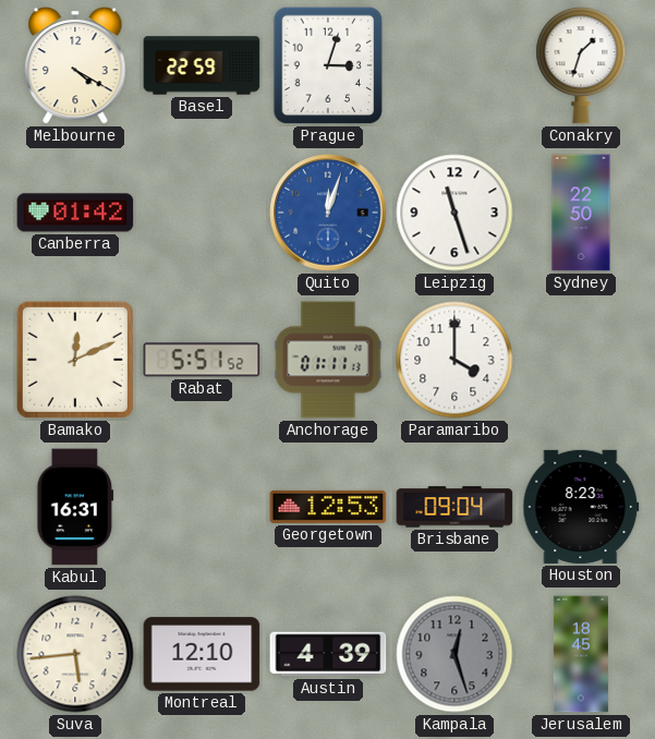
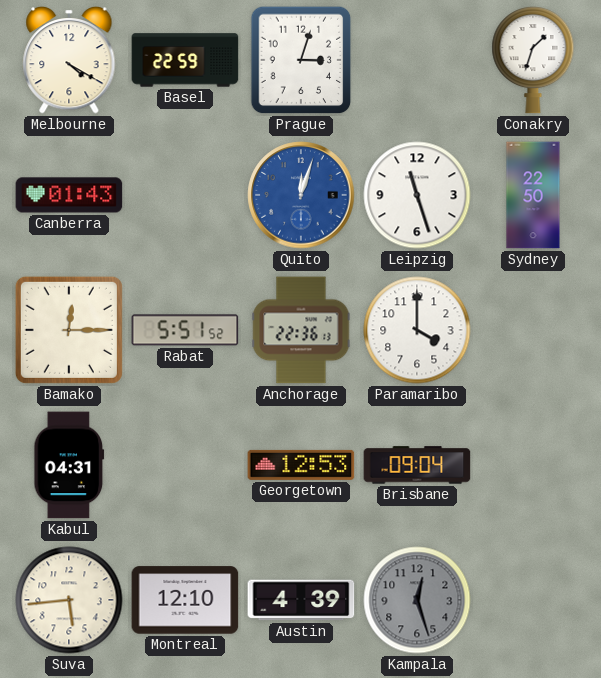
Canberra: 01:42 -> 01:43
Bamako: 12:11 -> 12:15
Anchorage: 01:11 -> 22:36
Kabul: 16:31 -> 04:31
Houston: 8:23 -> none
Jerusalem: 18:45 -> none
